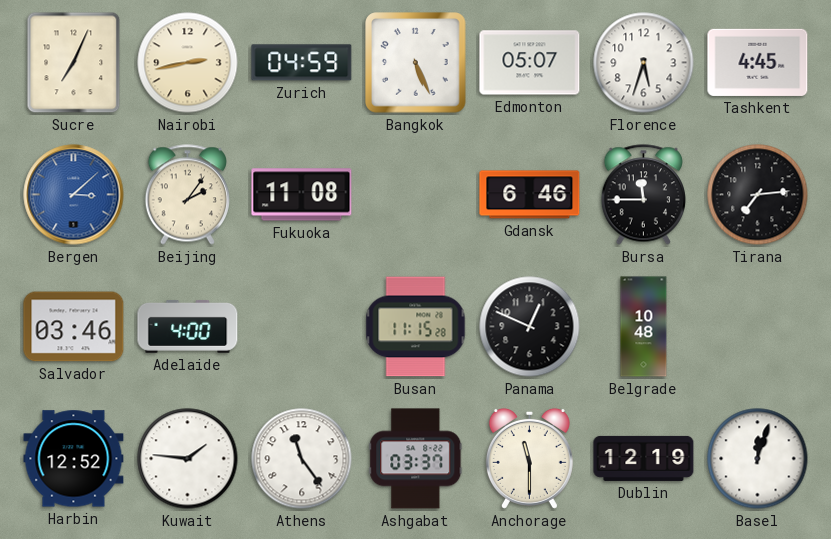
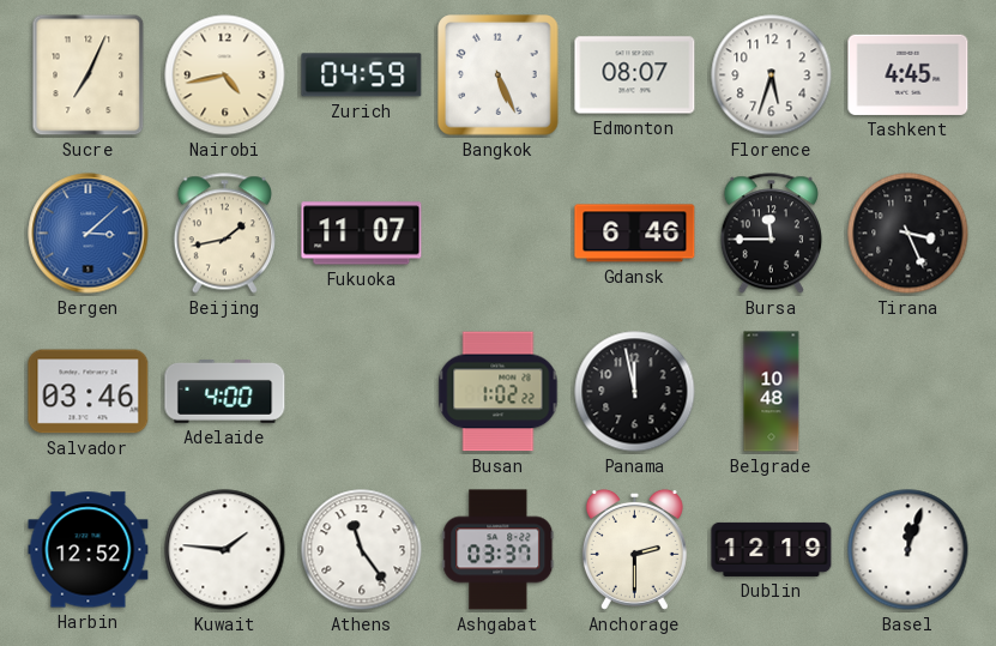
Nairobi: 2:43 -> 4:43
Edmonton: 05:07 -> 08:07
Beijing: 2:06 -> 1:43
Fukuoka: 11:08 -> 11:07
Tirana: 7:14 -> 3:26
Busan: 11:15 -> 1:02
Panama: 12:49 -> 11:58
Anchorage: 11:30 -> 2:30
